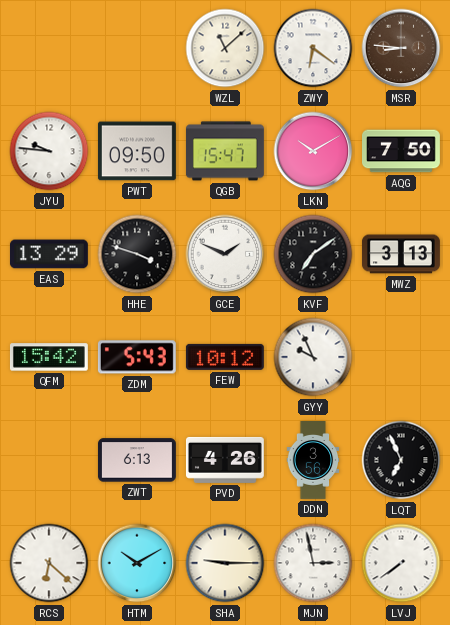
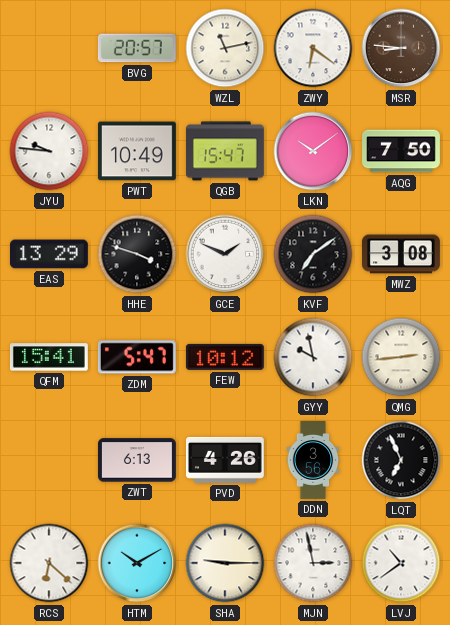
BVG: none -> 20:57
WZL: 11:08 -> 11:13
PWT: 09:50 -> 10:49
LKN: 10:10 -> 10:09
MWZ: 3:13 -> 3:08
QFM: 15:42 -> 15:41
ZDM: 5:43 -> 5:47
GYY: 9:56 -> 9:58
QMG: none -> 2:44
LVJ: 7:39 -> 10:39
